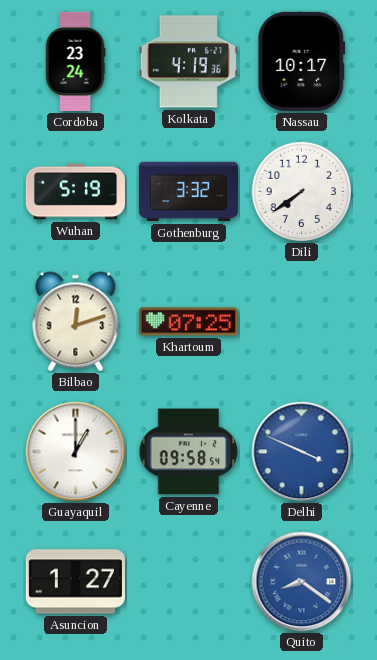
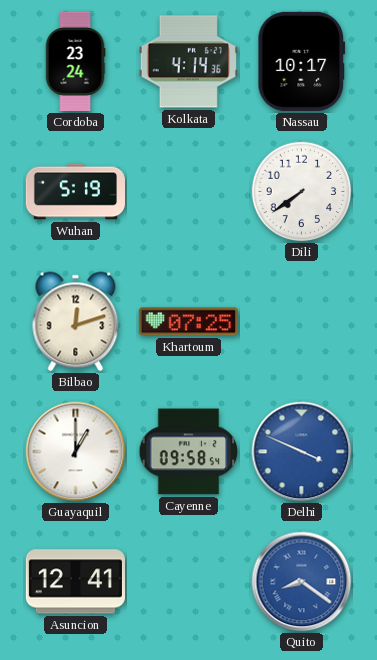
Kolkata: 4:19 -> 4:14
Gothenburg: 3:32 -> none
Asuncion: 1:27 -> 12:41
